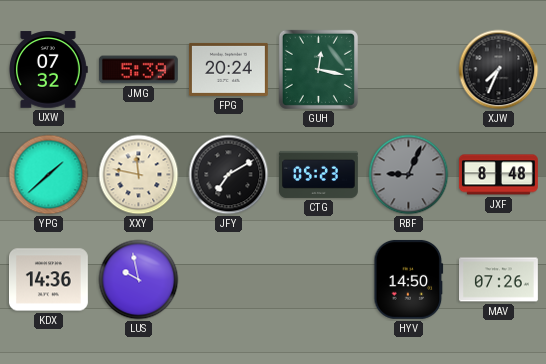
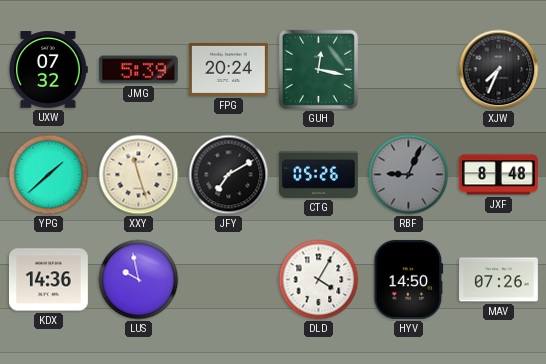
XXY: 11:47 -> 11:27
CTG: 05:23 -> 05:26
DLD: none -> 4:05
